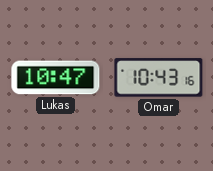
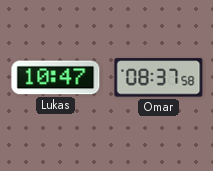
Omar: 10:43 -> 08:37
